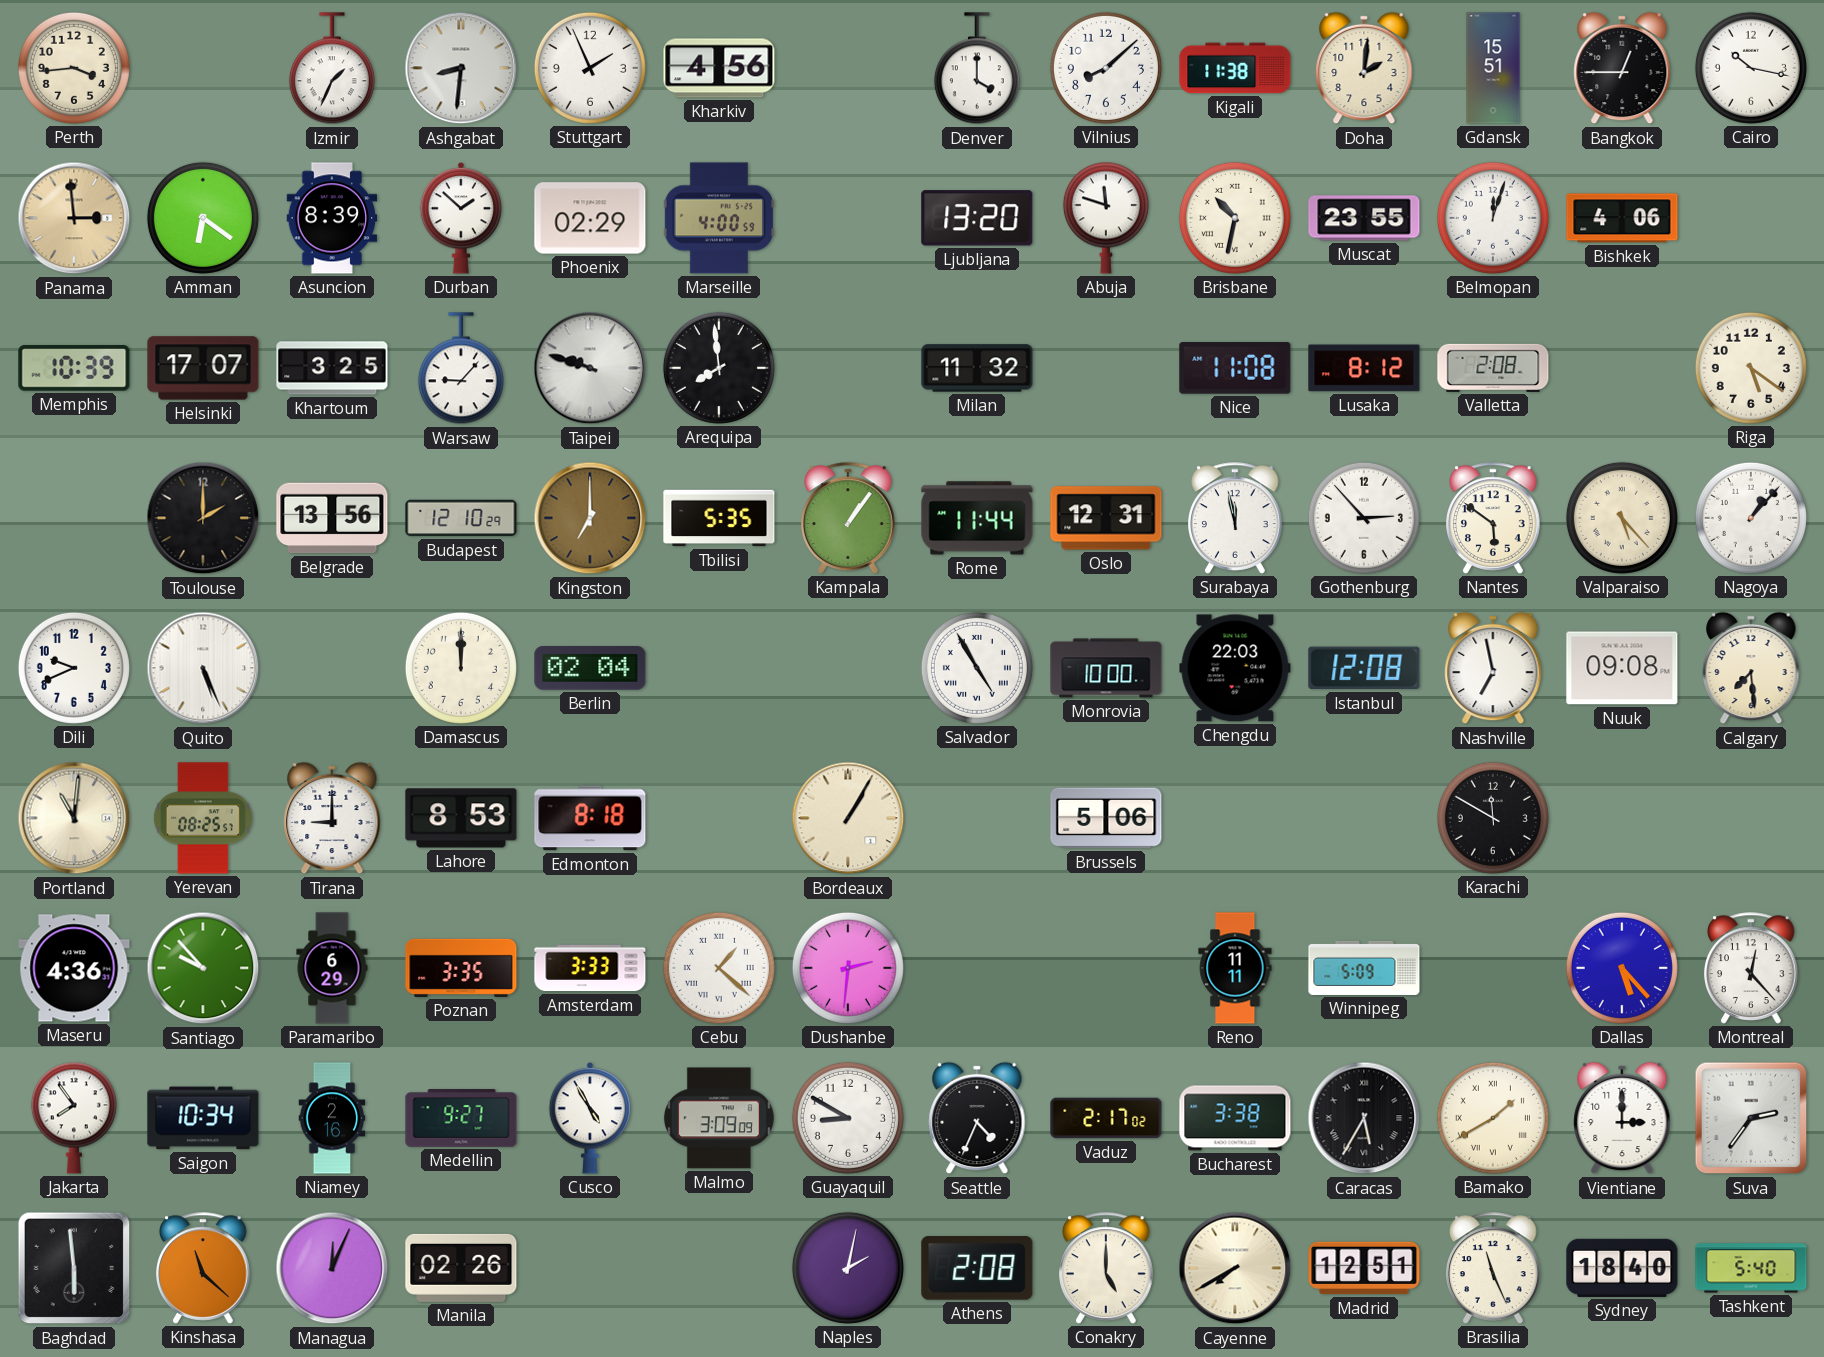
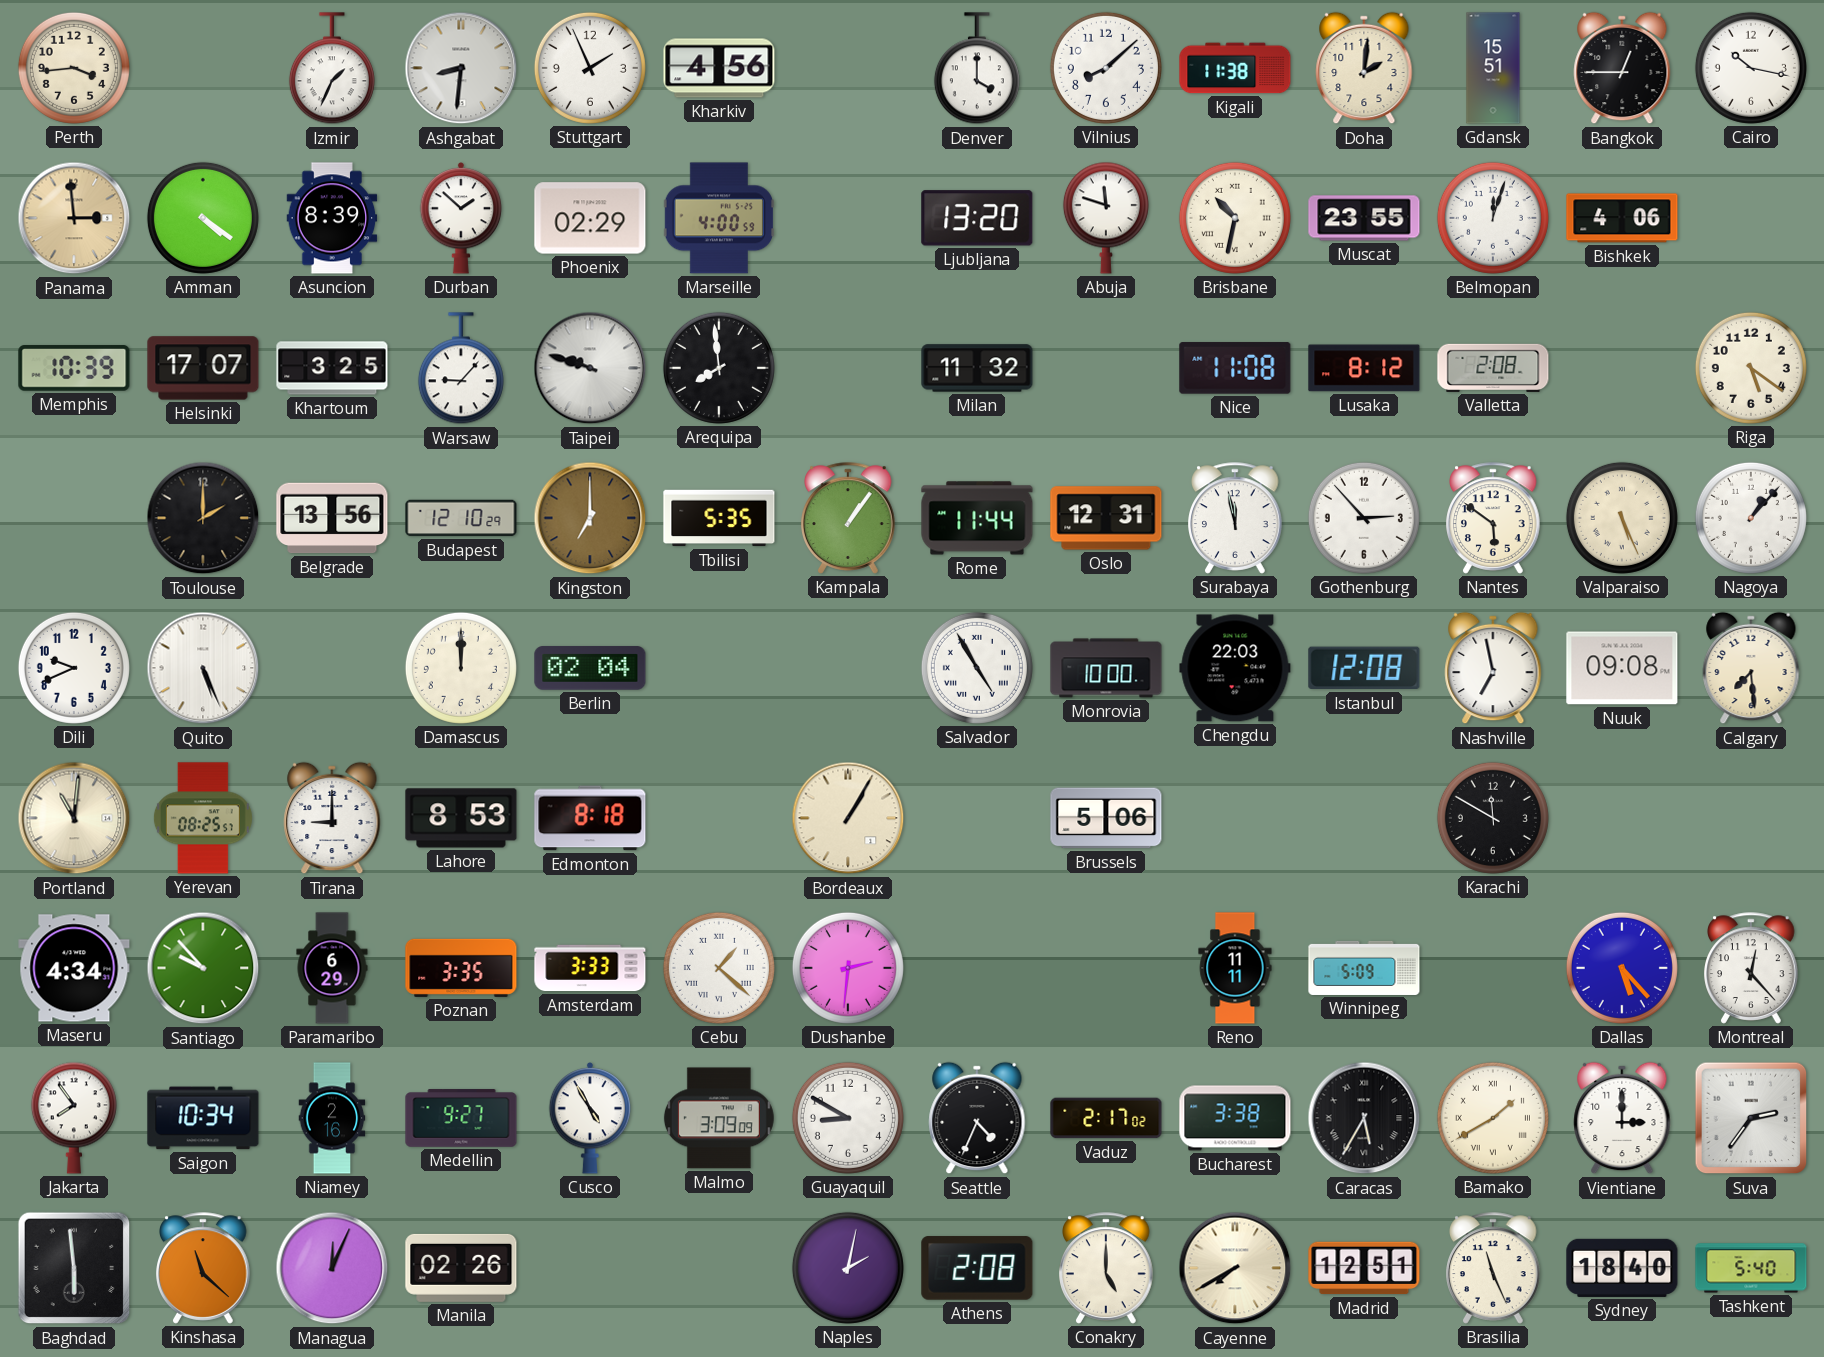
Amman: 6:21 -> 4:21
Valparaiso: 5:23 -> 5:26
Maseru: 4:36 -> 4:34
